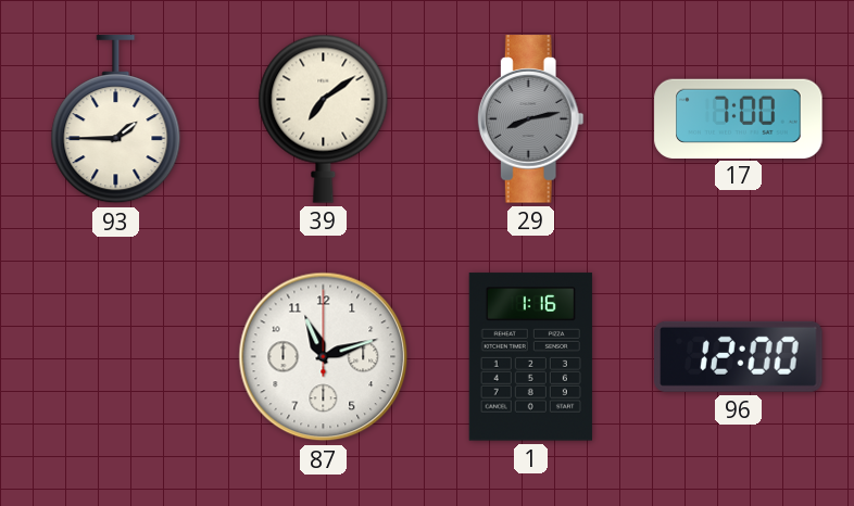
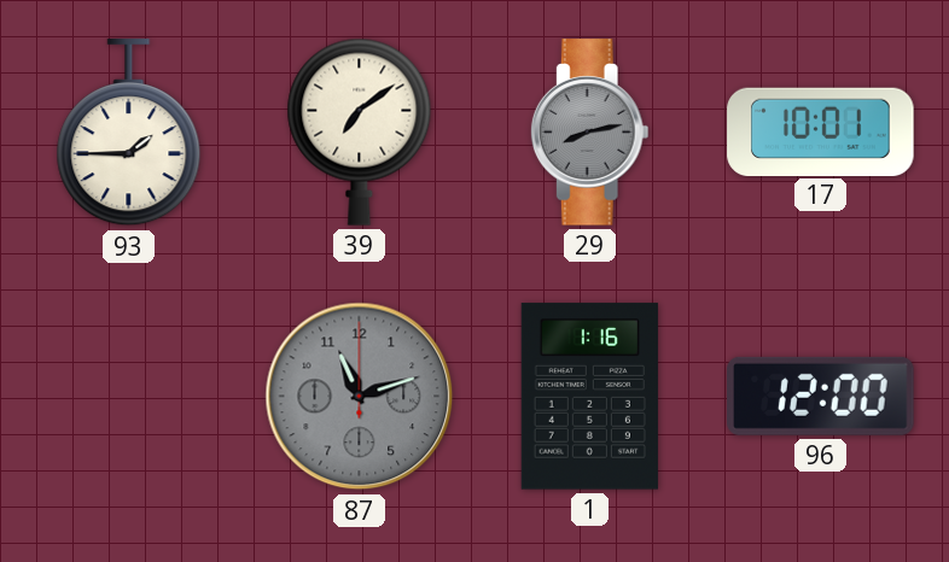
17: 7:00 -> 10:01
87 dial: white -> grey
